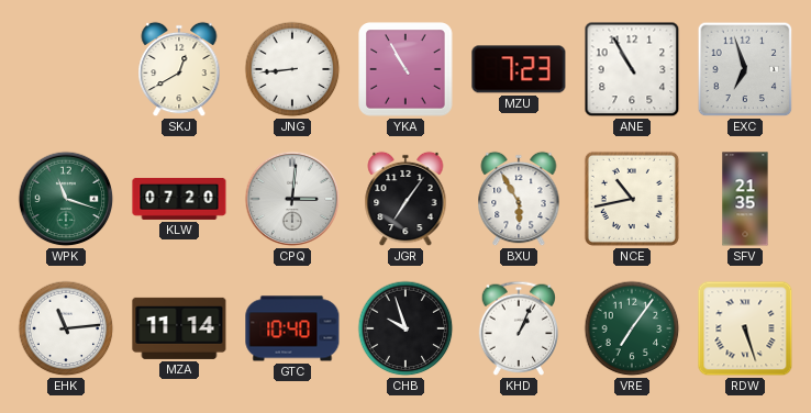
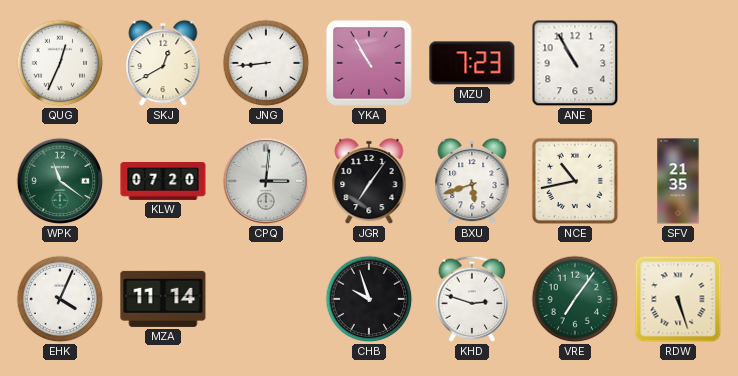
QUG: none -> 12:34
EXC: 6:57 -> none
WPK: 11:18 -> 11:21
BXU: 5:55 -> 5:42
EHK: 11:14 -> 4:04
GTC: 10:40 -> none
KHD: 1:04 -> 2:48
